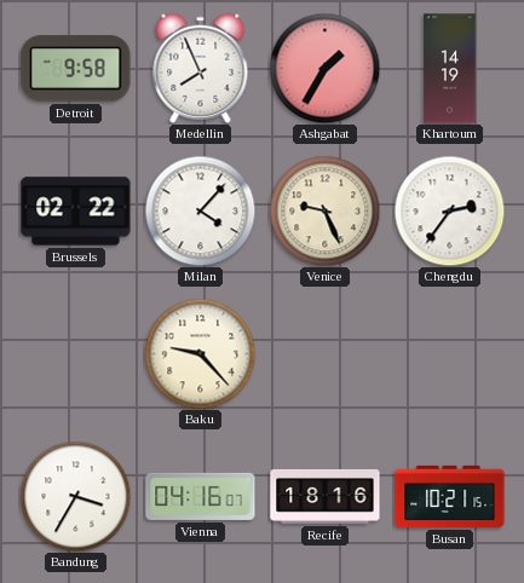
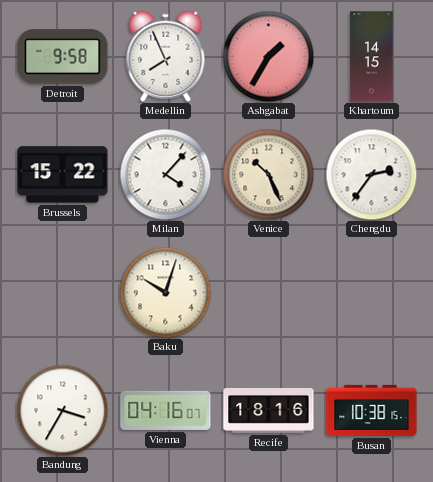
Khartoum: 14:19 -> 14:15
Brussels: 02:22 -> 15:22
Venice: 9:26 -> 10:26
Baku: 9:23 -> 10:03
Busan: 10:21 -> 10:38
